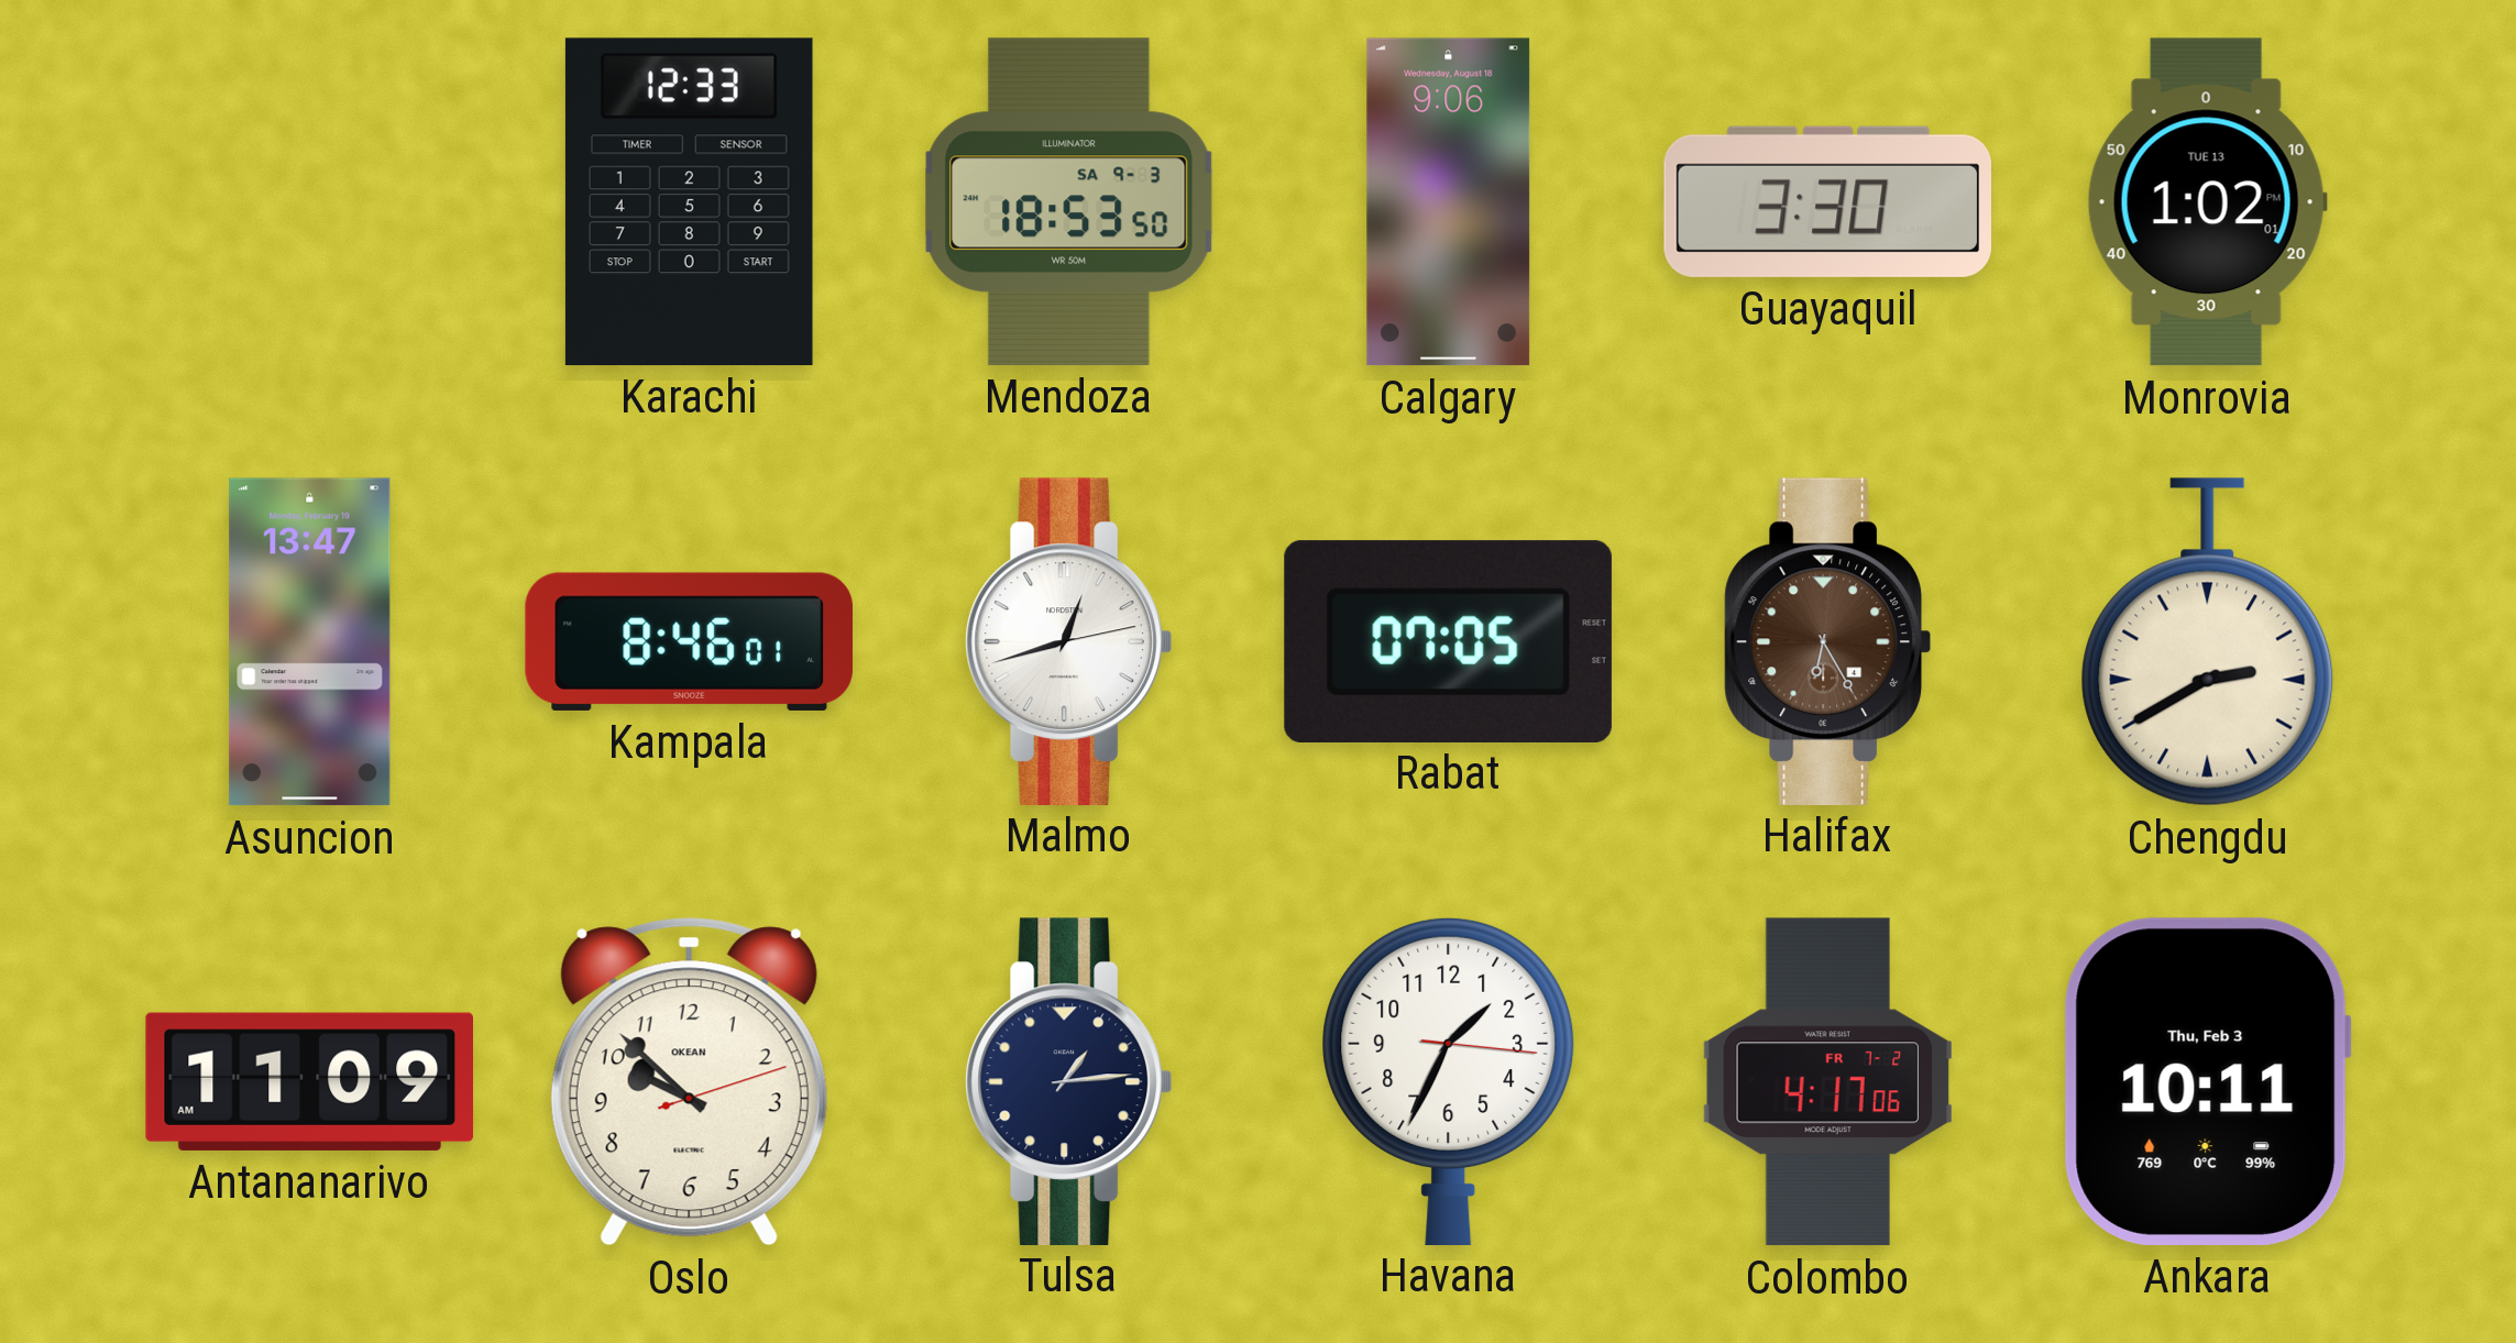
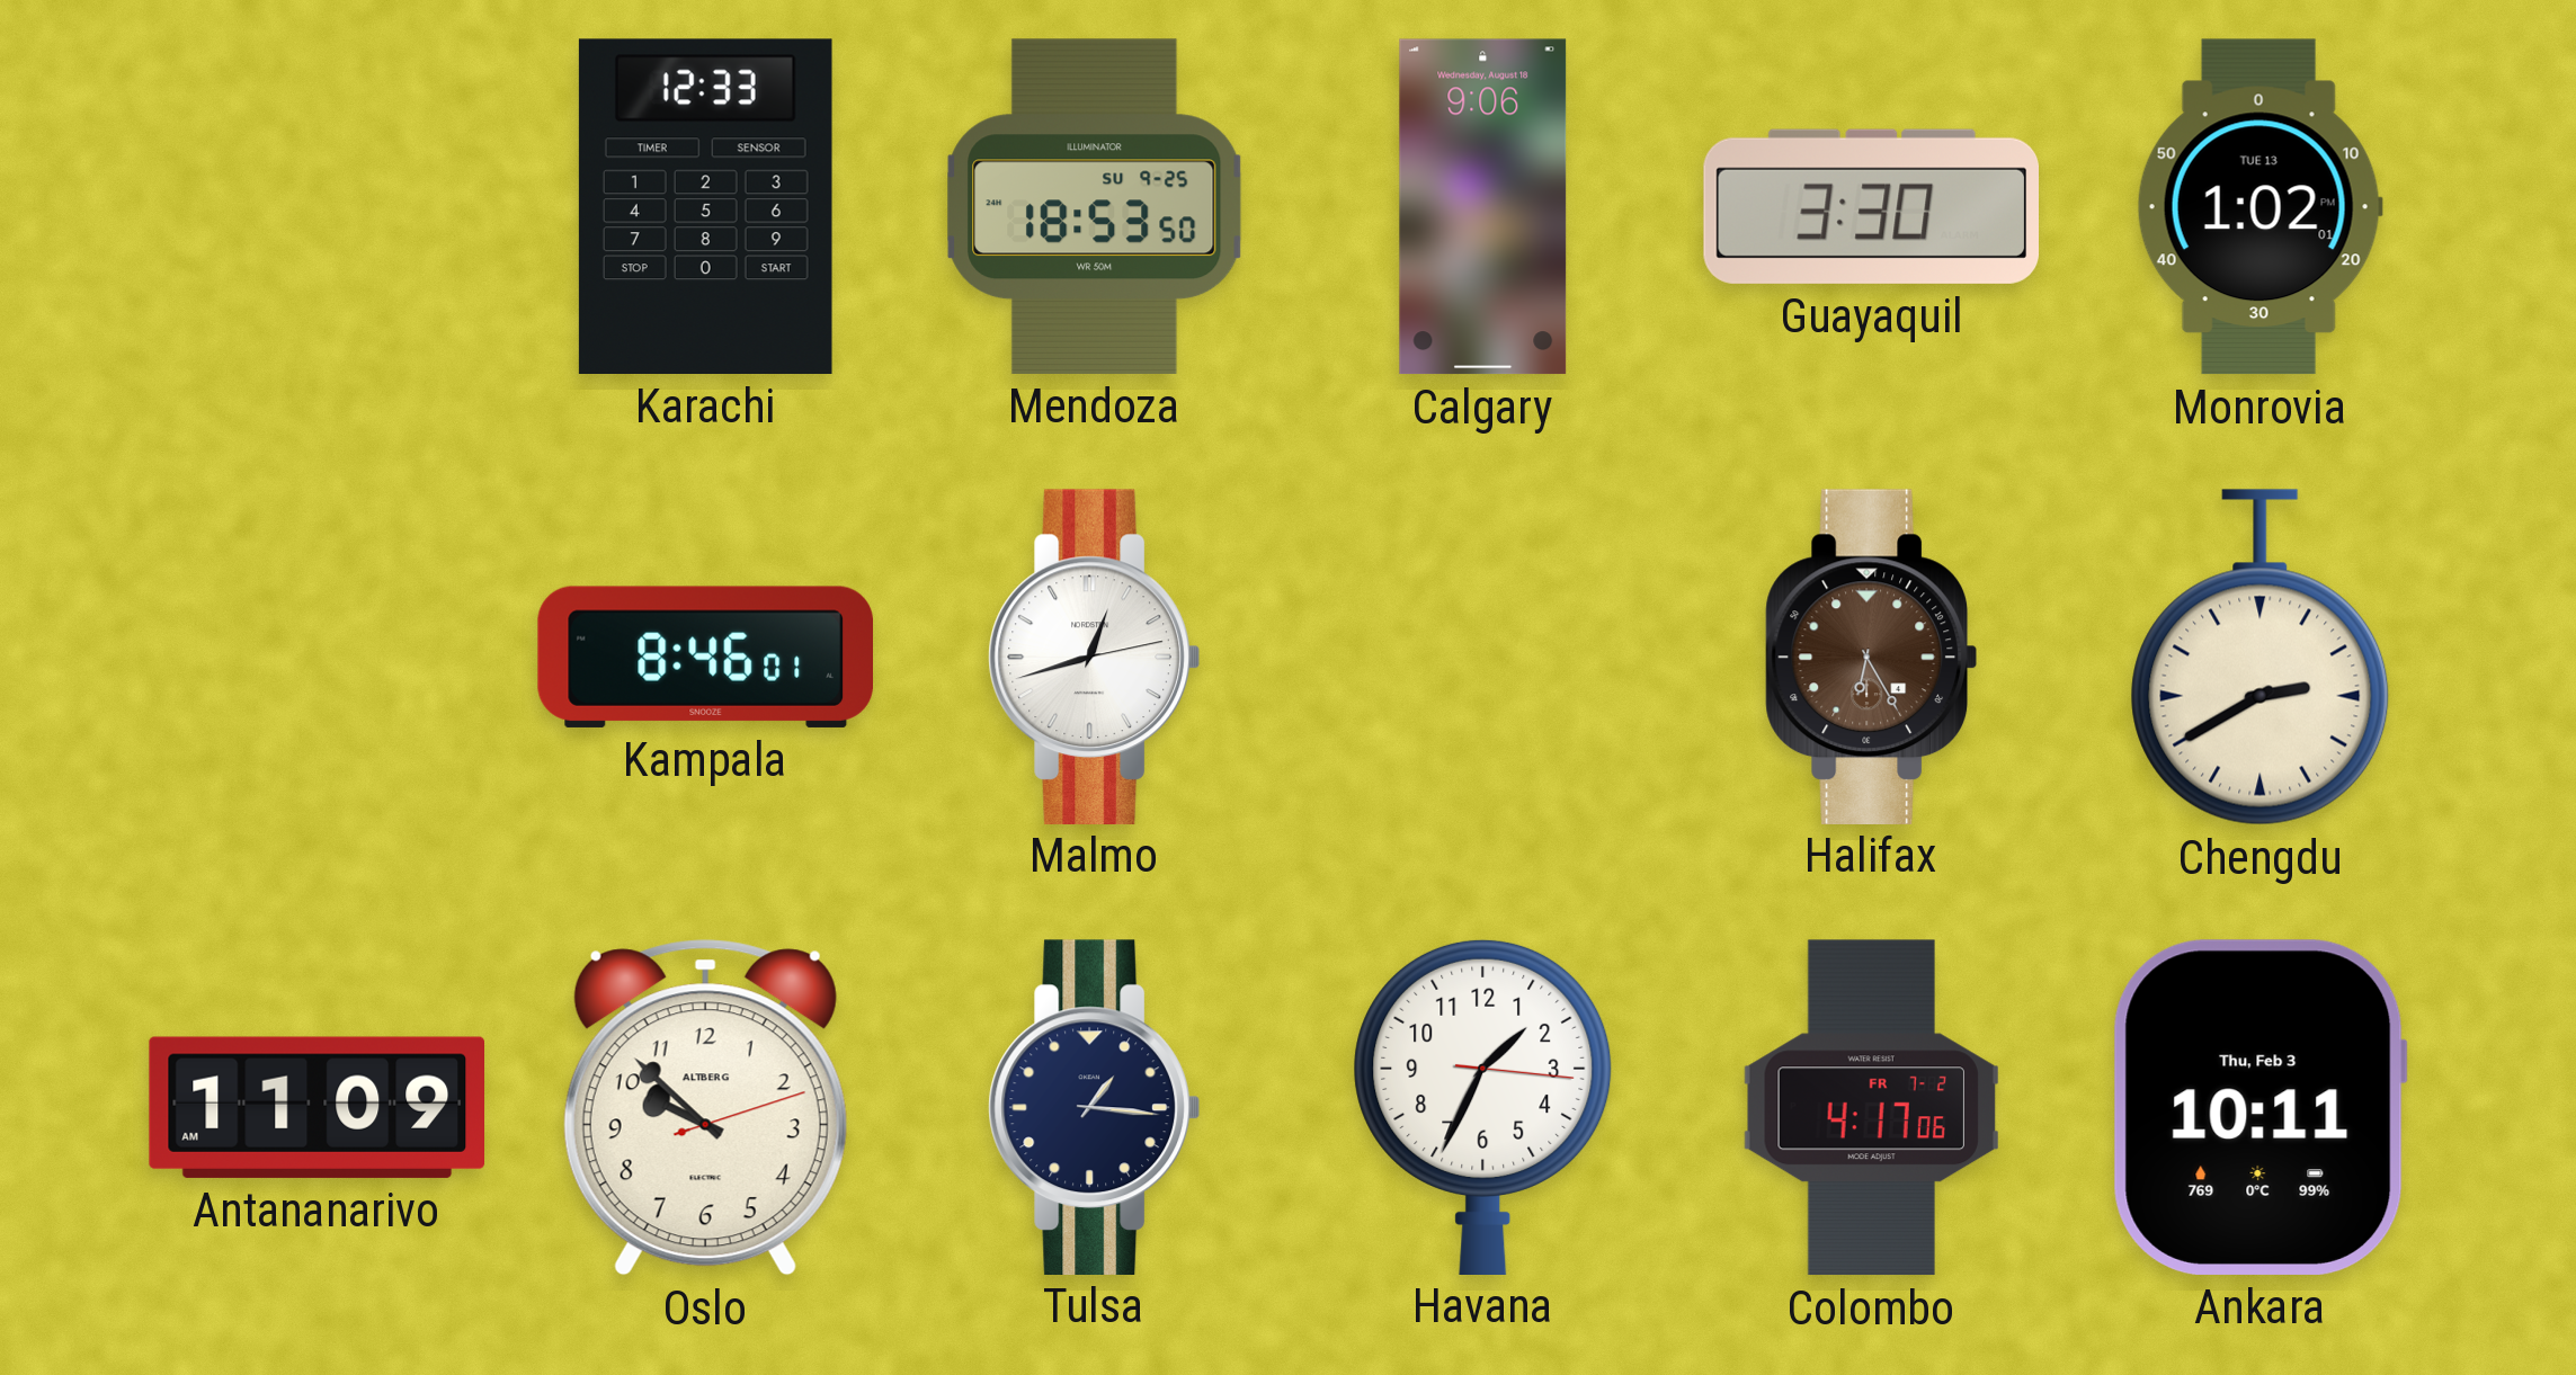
Mendoza date: SA 9-3 -> SU 9-25
Asuncion: 13:47 -> none
Rabat: 07:05 -> none
Oslo brand: OKEAN -> ALTBERG
Tulsa: 1:14 -> 1:16
